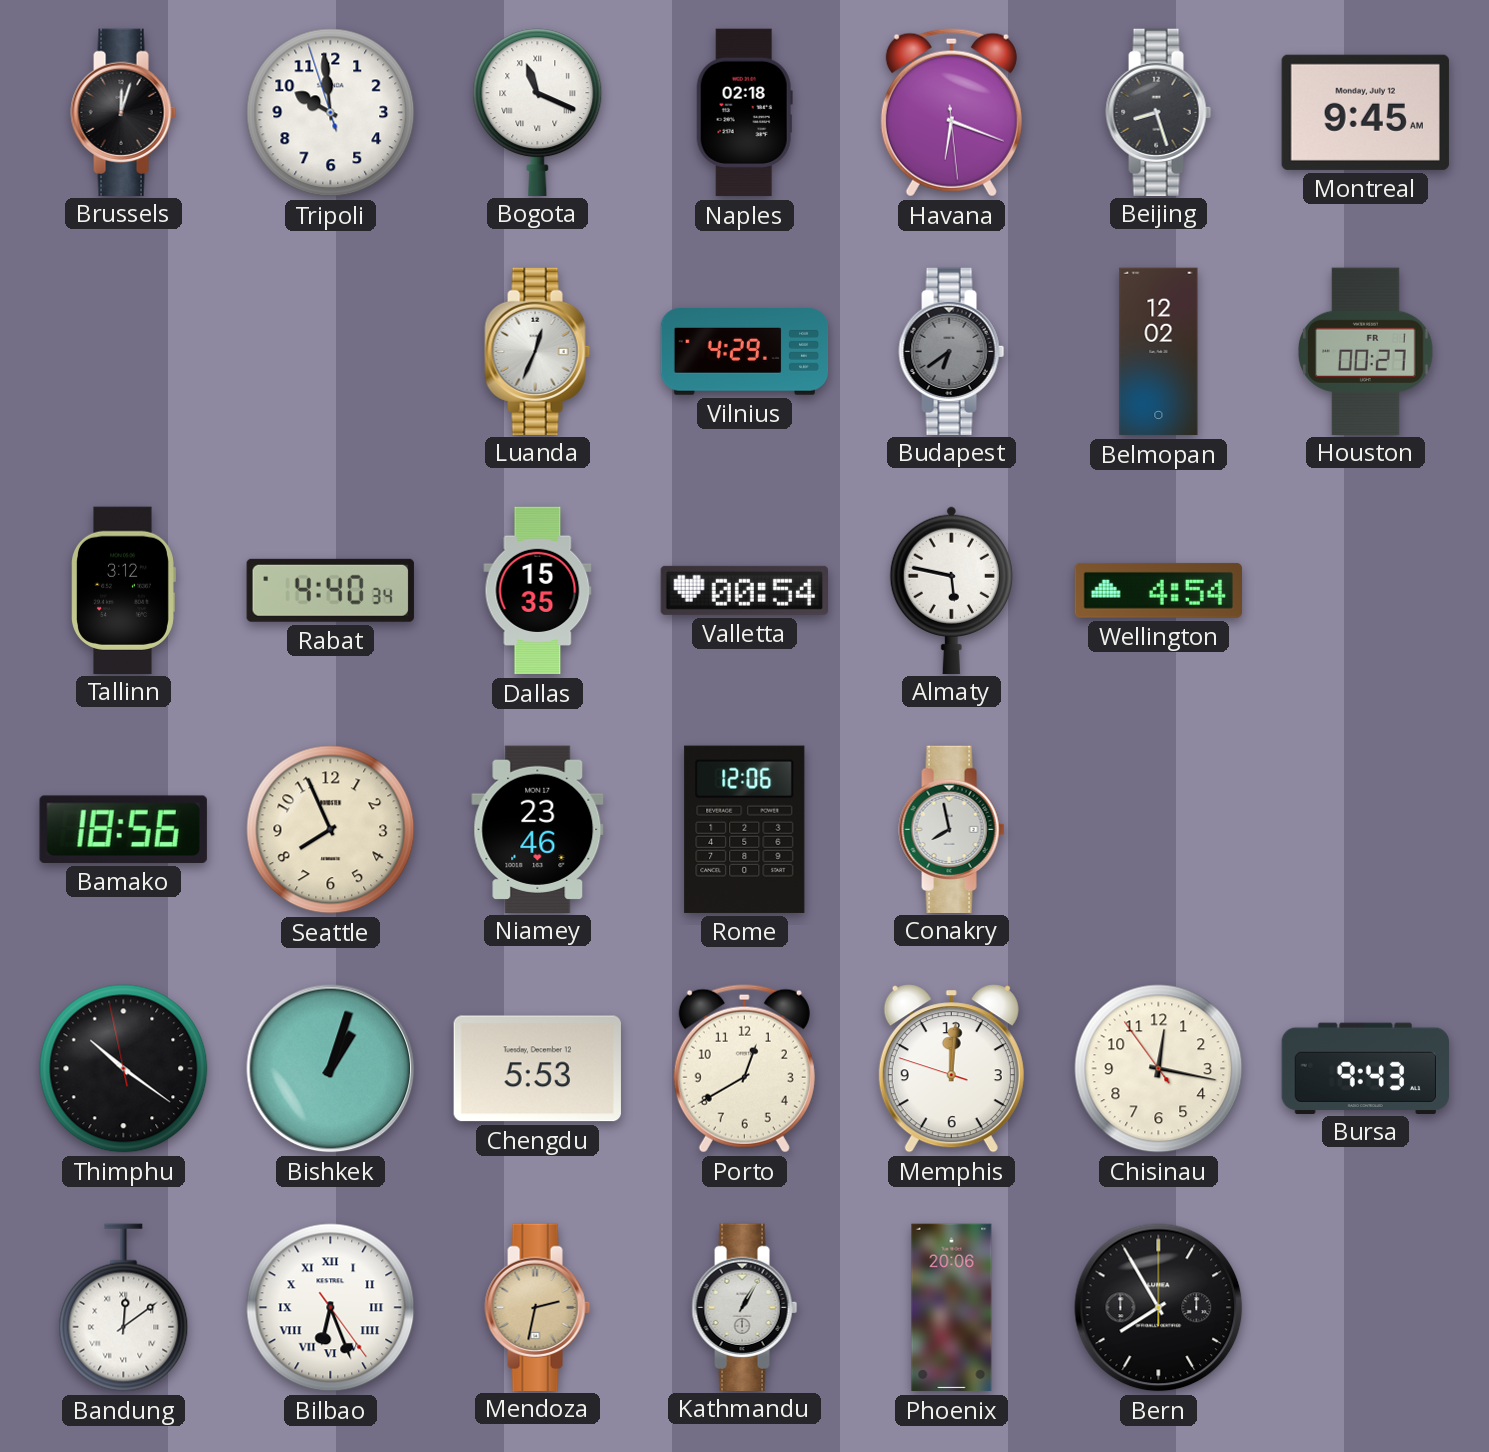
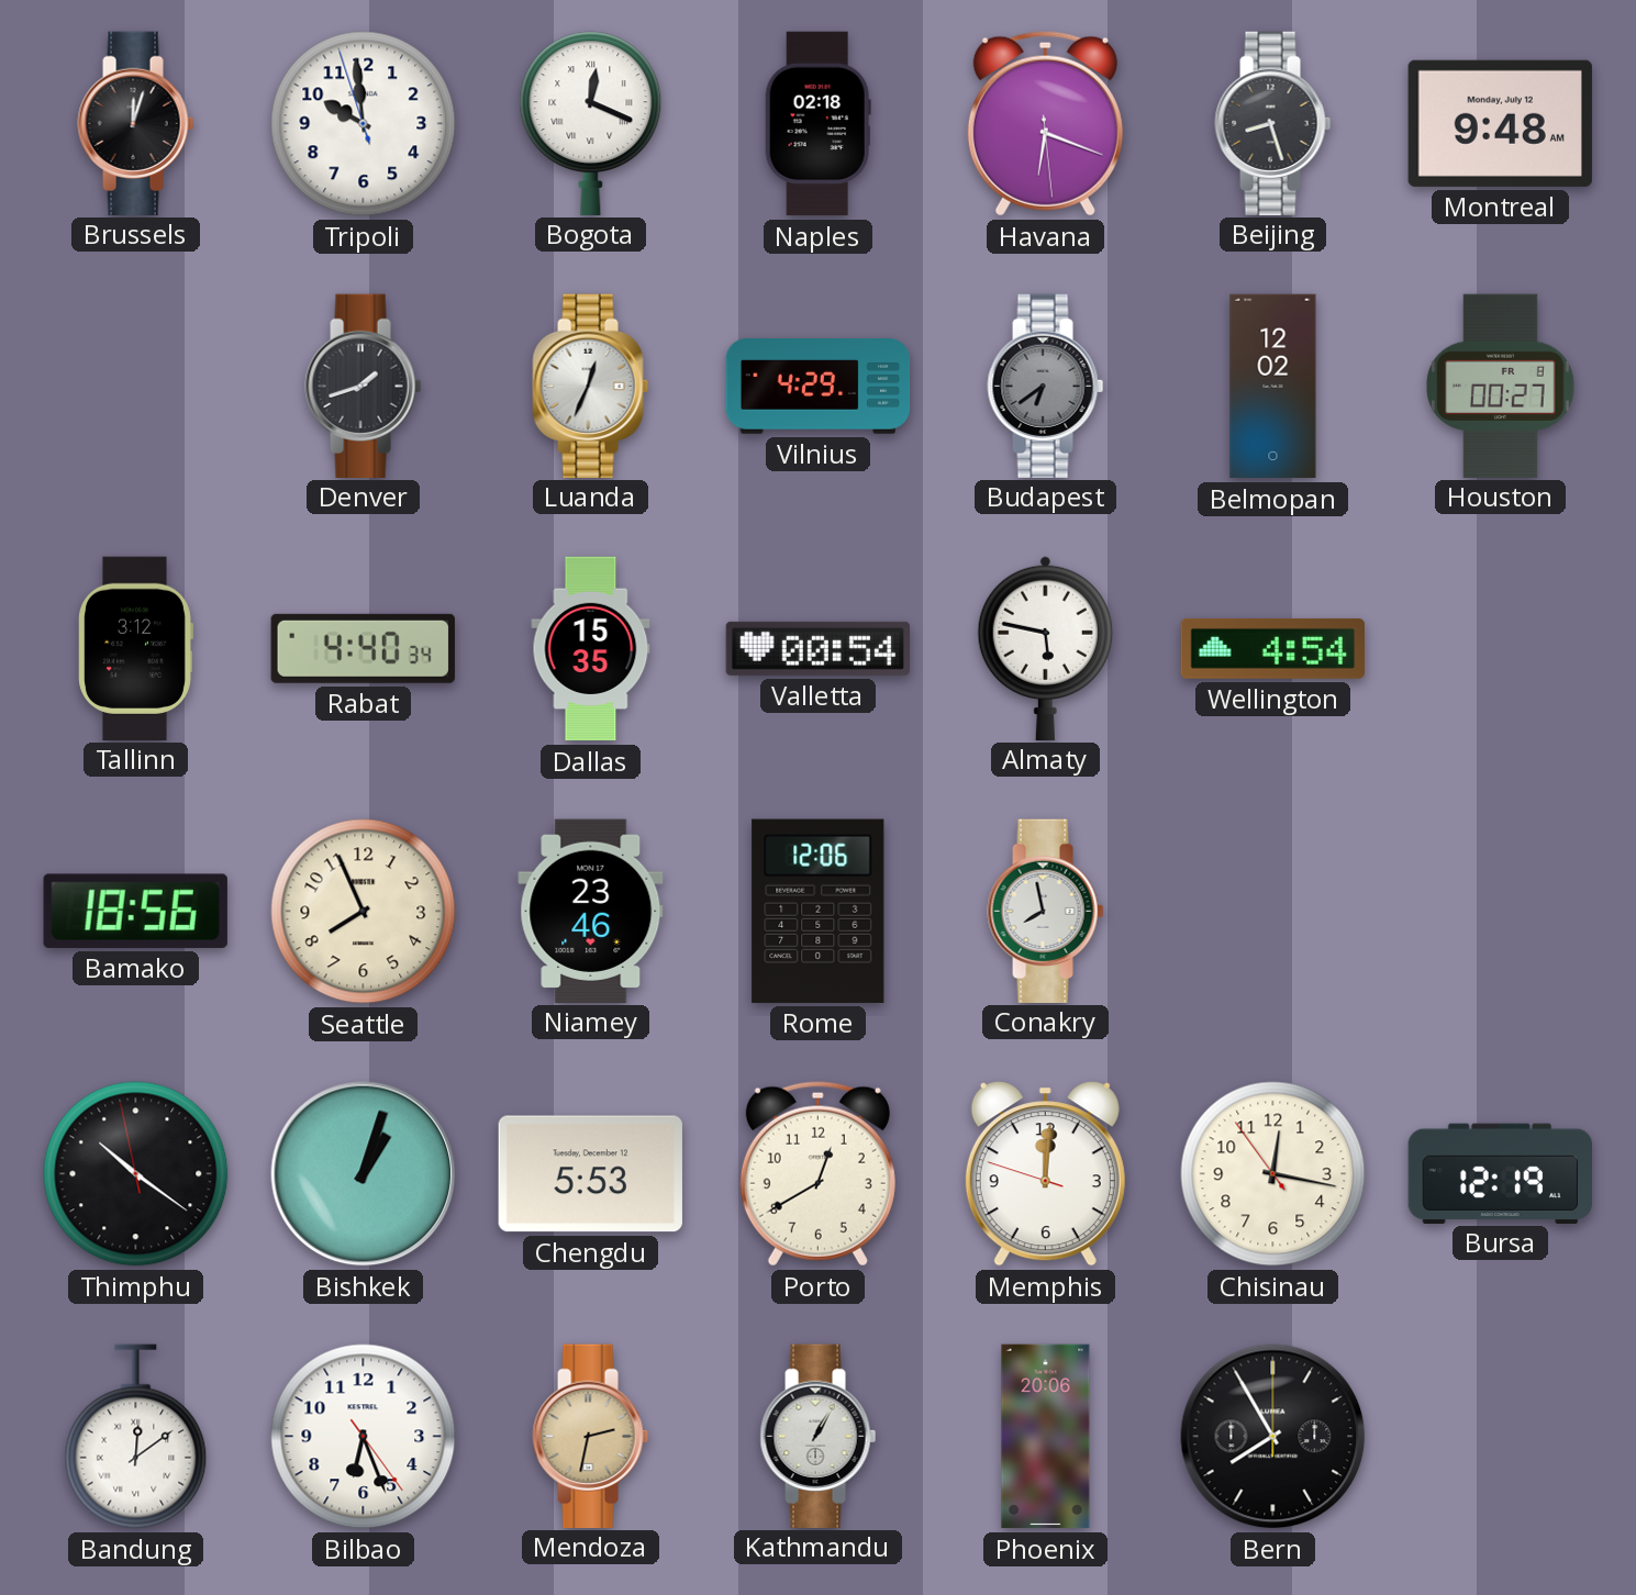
Bogota: 11:19 -> 12:19
Montreal: 9:45 -> 9:48
Denver: none -> 1:42
Houston date: FR 1 -> FR 8
Bursa: 9:43 -> 12:19
Bilbao numerals: Roman -> Arabic
